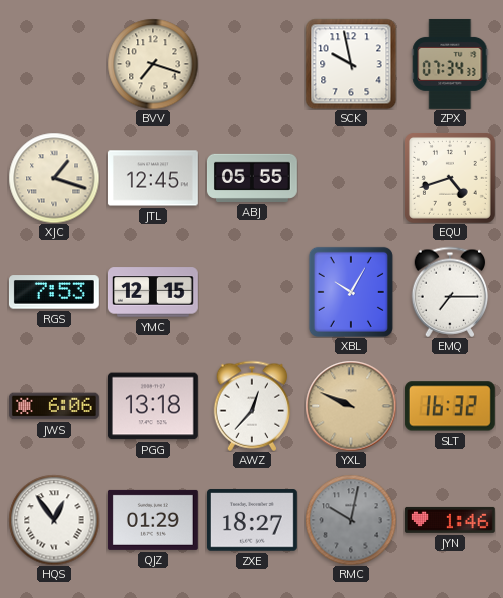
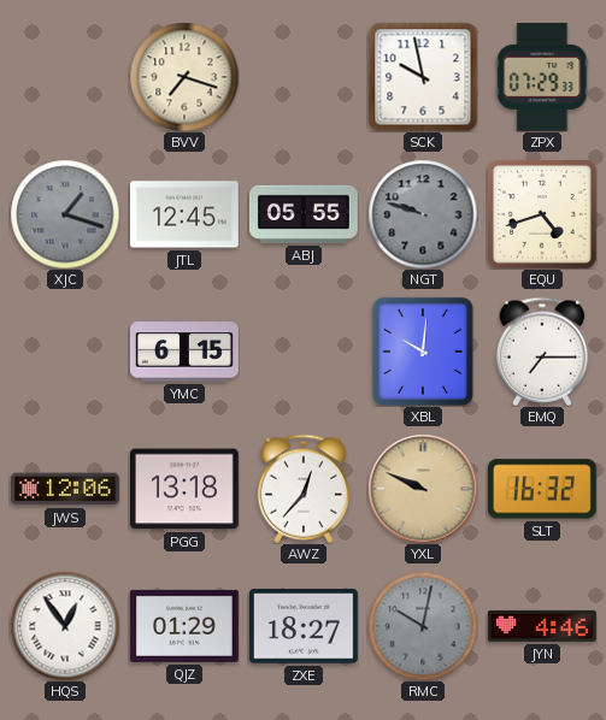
ZPX: 07:34 -> 07:29
XJC dial: cream -> grey
NGT: none -> 9:48
RGS: 7:53 -> none
YMC: 12:15 -> 6:15
XBL: 10:05 -> 10:01
JWS: 6:06 -> 12:06
JYN: 1:46 -> 4:46
